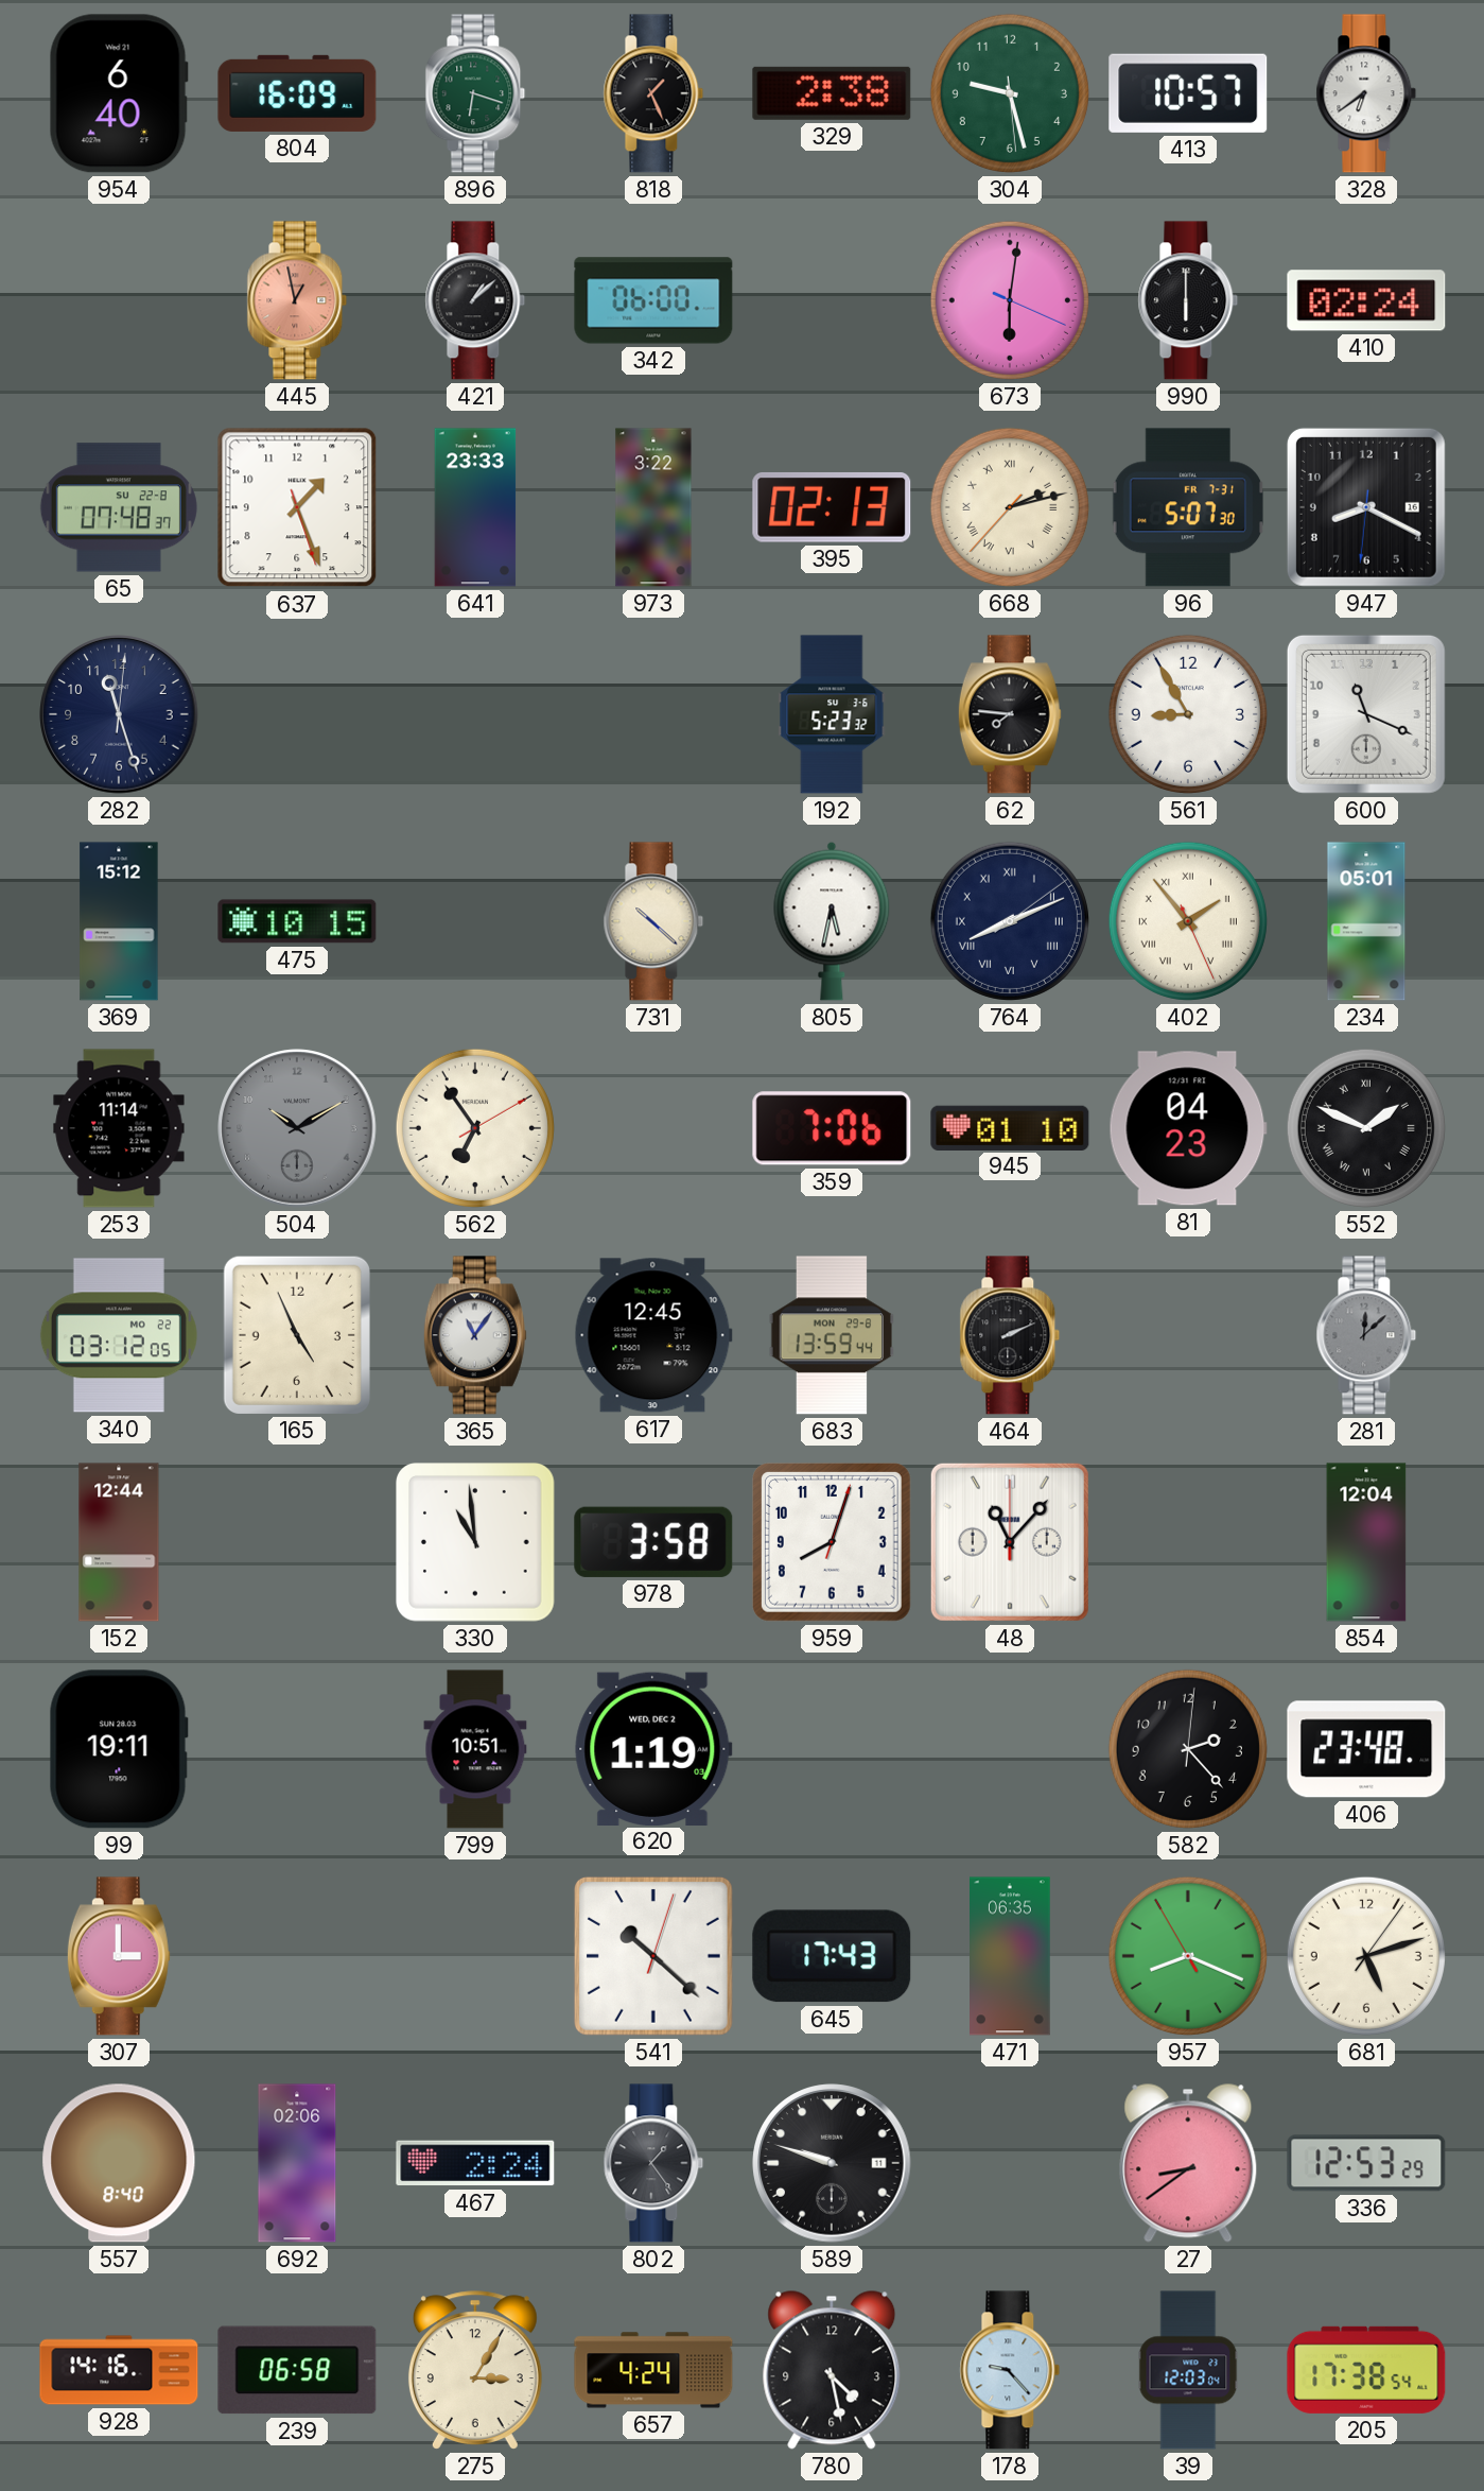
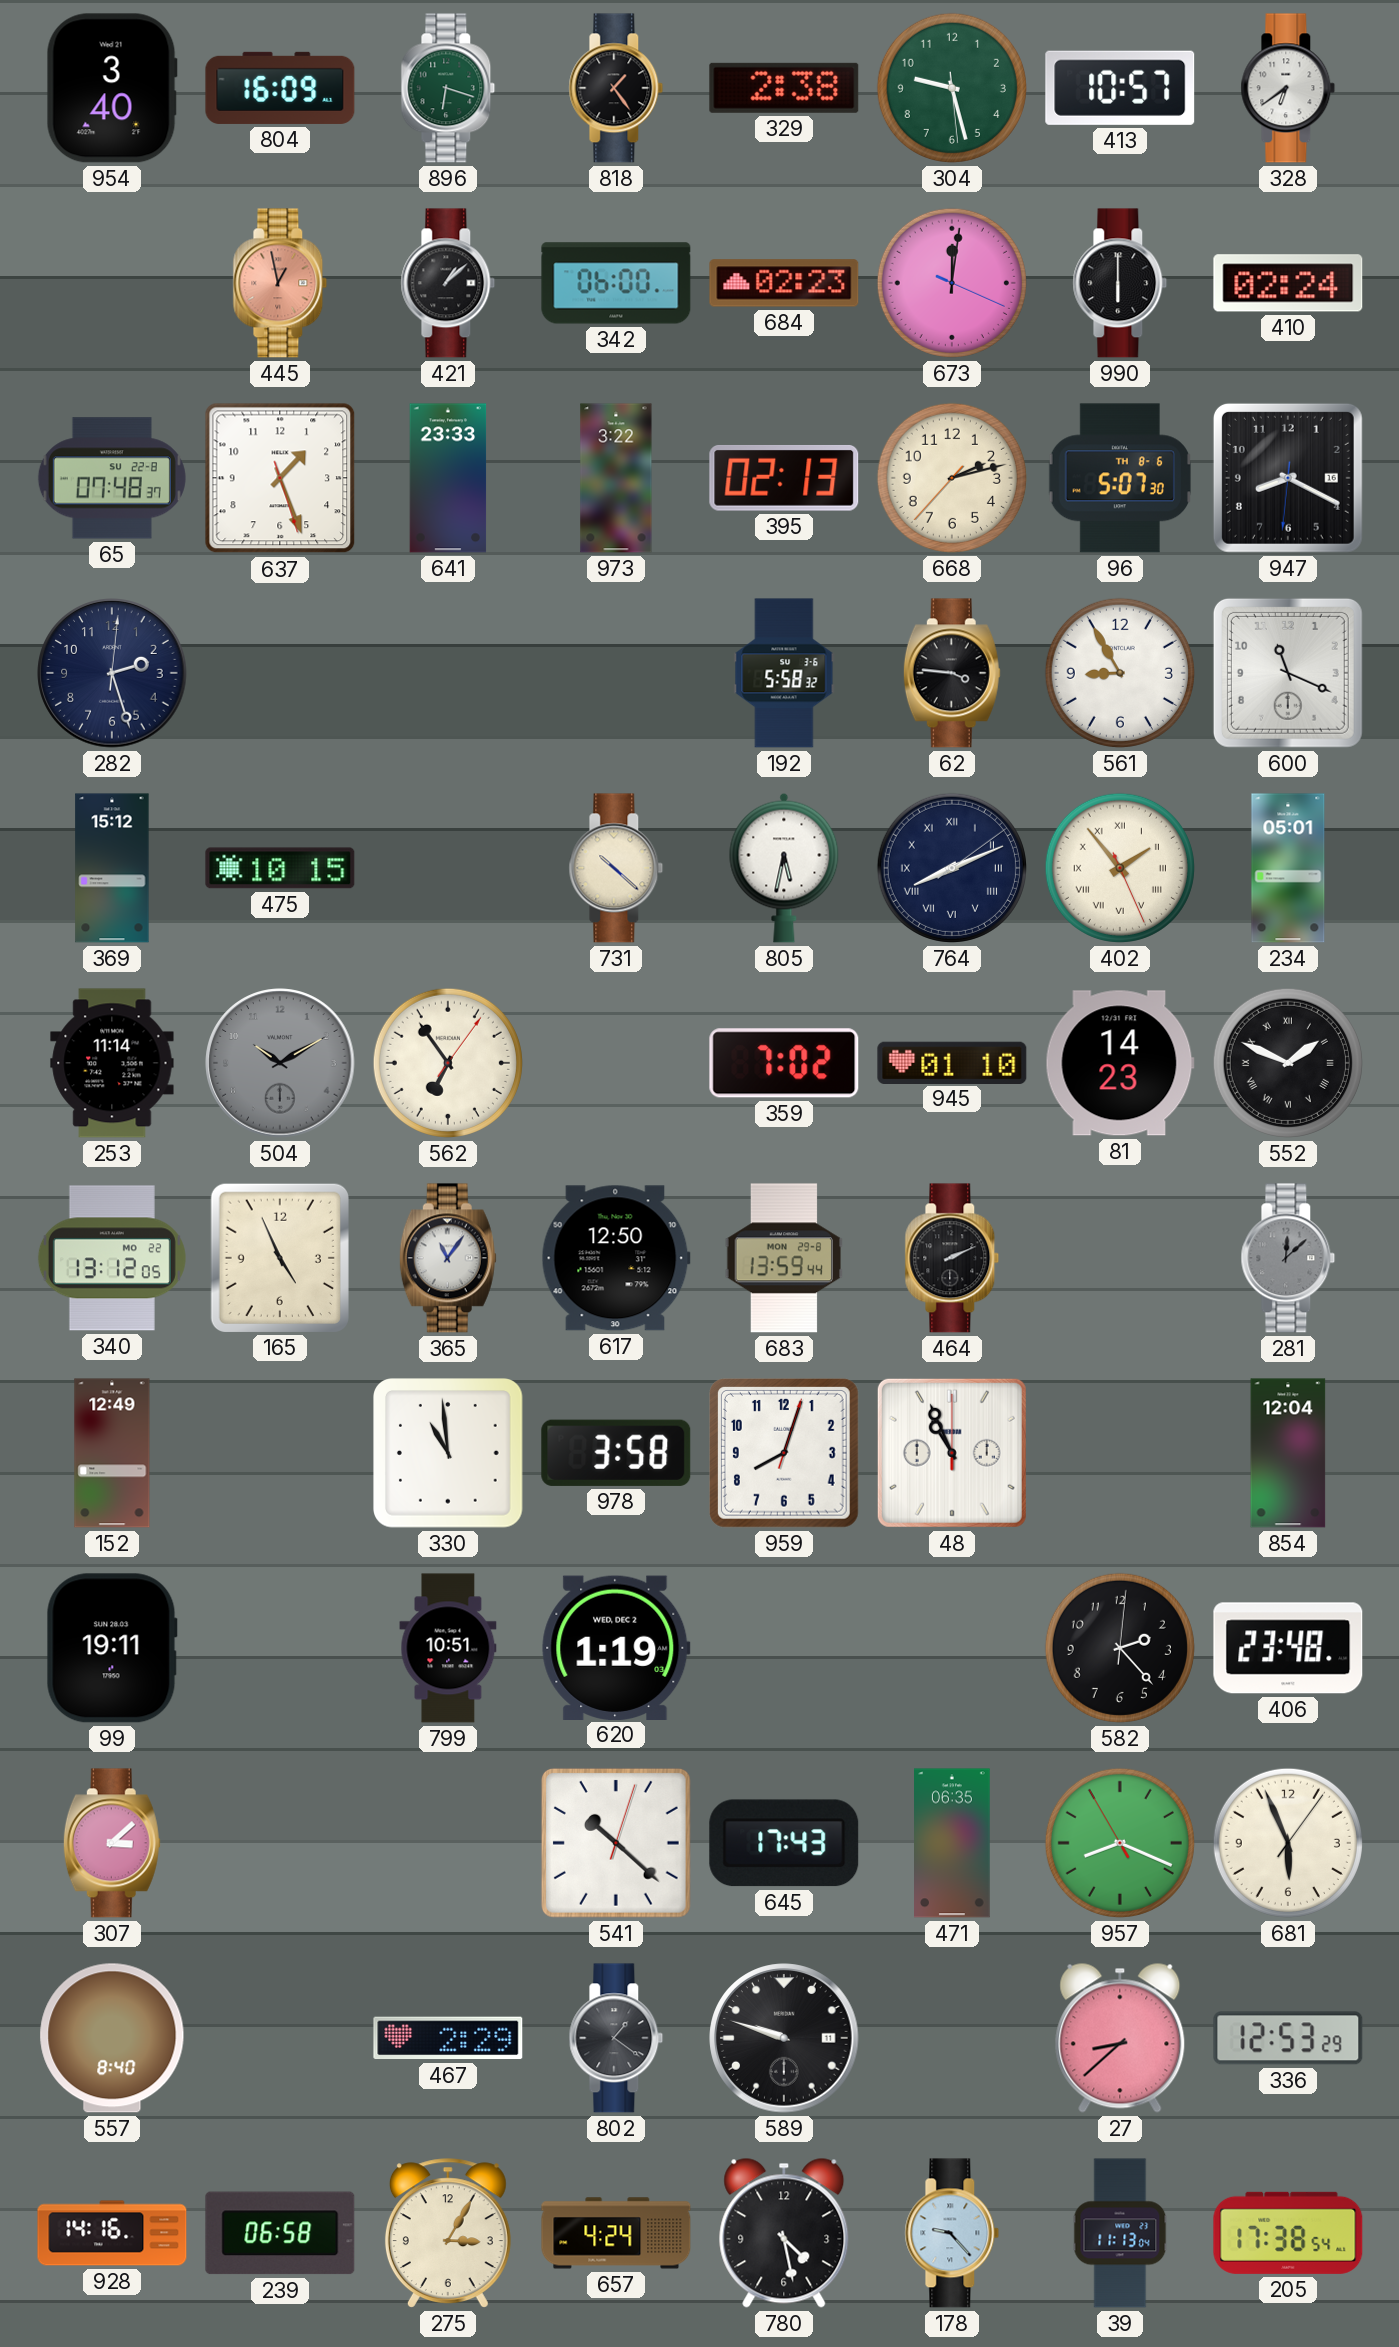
954: 6:40 -> 3:40
818: 1:26 -> 1:24
684: none -> 02:23
673: 6:01 -> 12:01
668 numerals: Roman -> Arabic
96 date: FR 7-31 -> TH 8-6
282: 11:27 -> 2:27
192: 5:23 -> 5:58
62: 7:46 -> 3:46
562: 6:54:10 -> 6:54:06
359: 7:06 -> 7:02
81: 04:23 -> 14:23
340: 03:12 -> 13:12
617: 12:45 -> 12:50
152: 12:44 -> 12:49
48: 11:07 -> 10:56
307: 3:00 -> 3:08
681: 5:12 -> 5:56
692: 02:06 -> none
467: 2:24 -> 2:29
802: 1:24 -> 1:21
27: 8:39 -> 8:38
39: 12:03 -> 11:13
